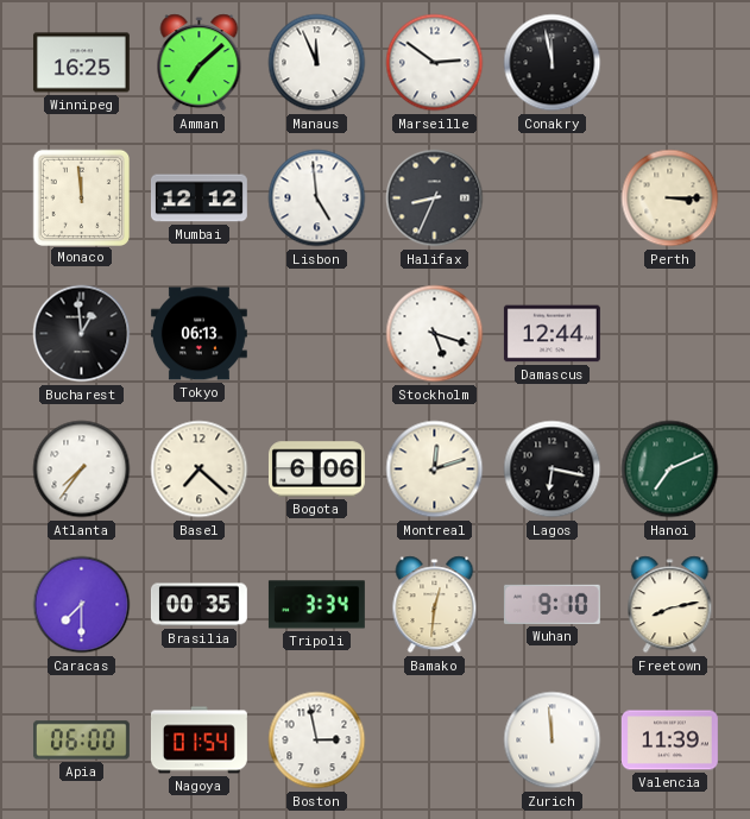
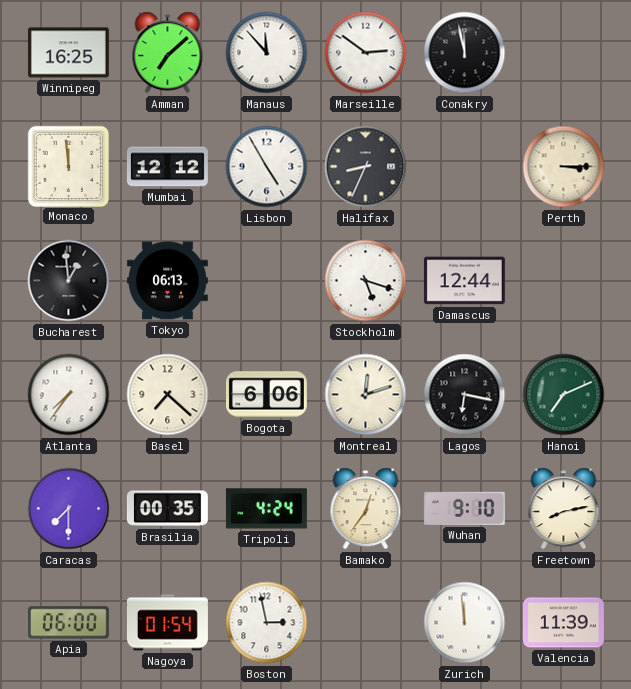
Manaus: 11:56 -> 11:53
Lisbon: 4:59 -> 4:55
Tripoli: 3:34 -> 4:24
Bamako: 12:31 -> 12:36
